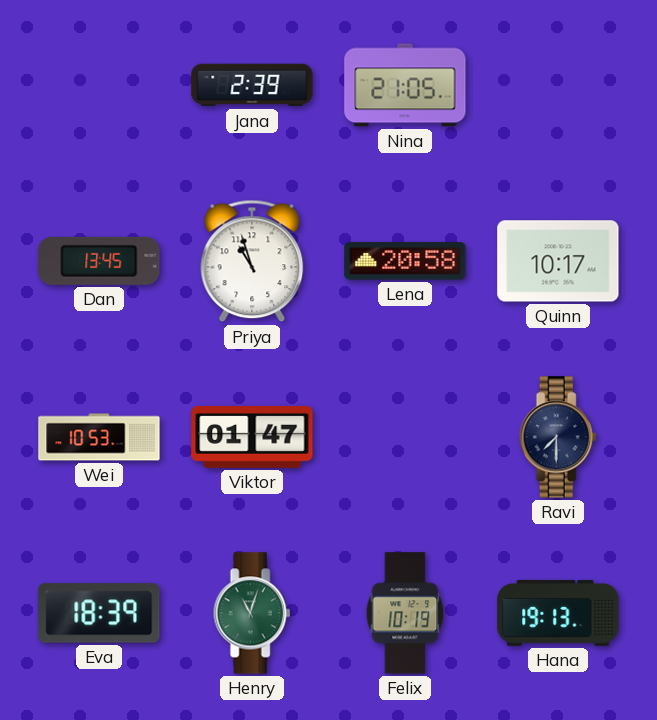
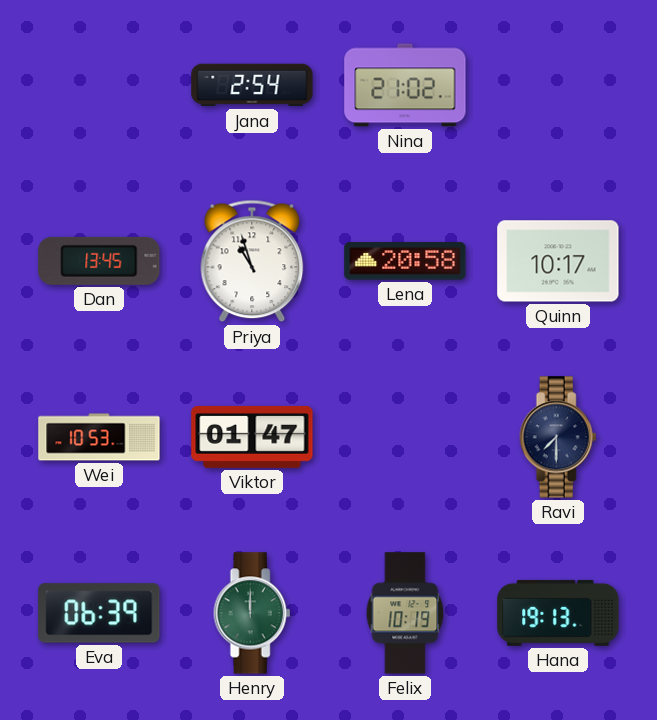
Jana: 2:39 -> 2:54
Nina: 21:05 -> 21:02
Eva: 18:39 -> 06:39
Henry: 11:03 -> 12:00
